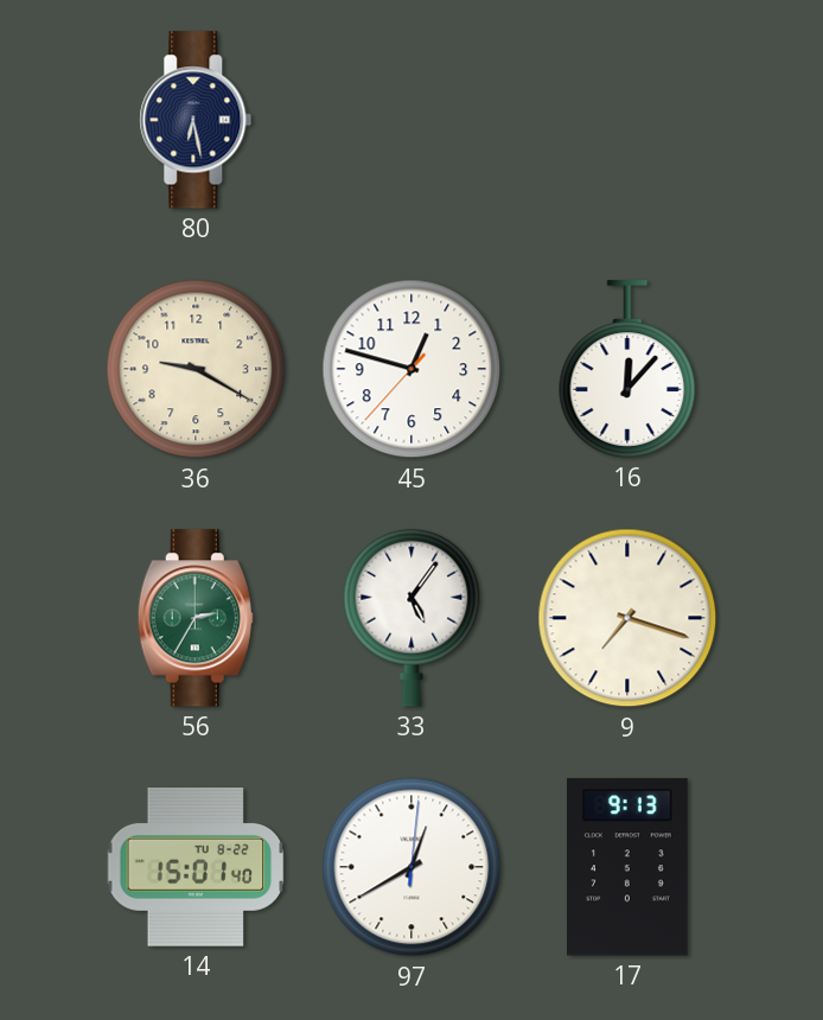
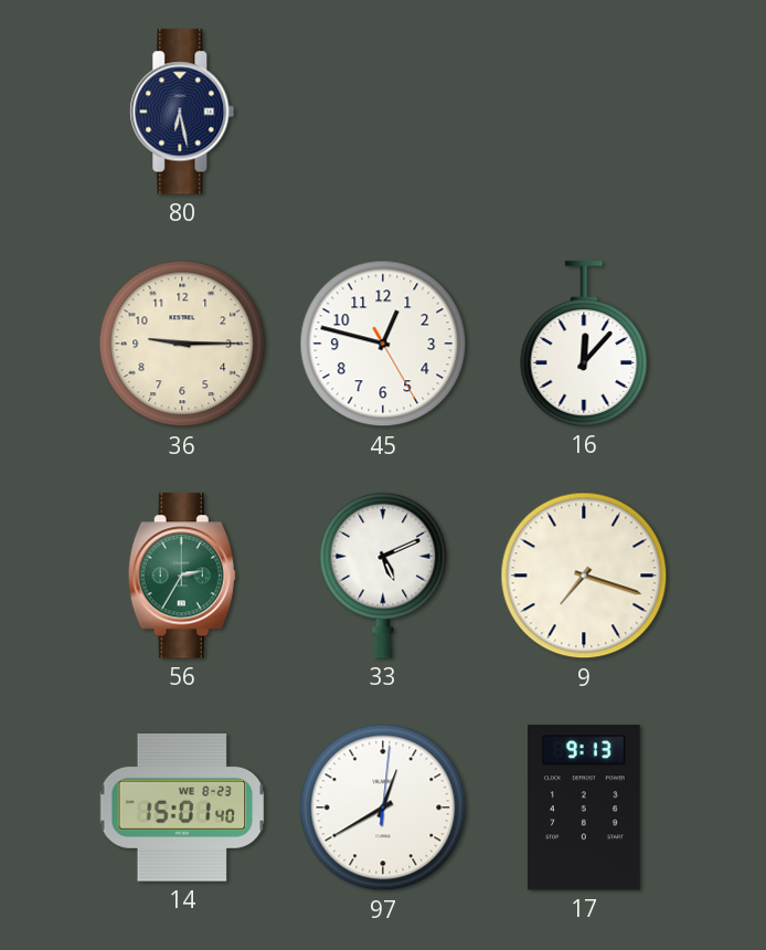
36: 9:20 -> 9:15
45: 12:47:37 -> 12:47:25
33: 5:06 -> 5:11
14 date: TU 8-22 -> WE 8-23
